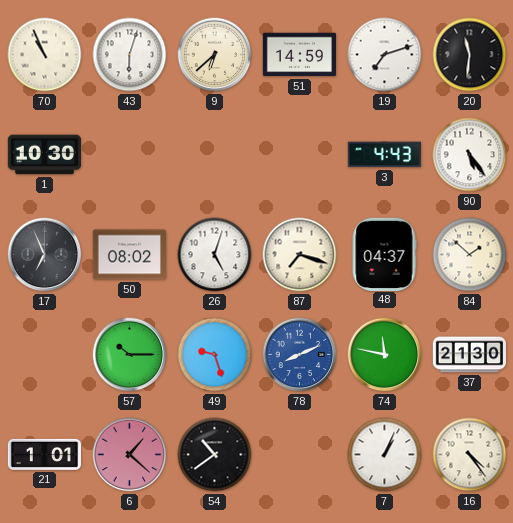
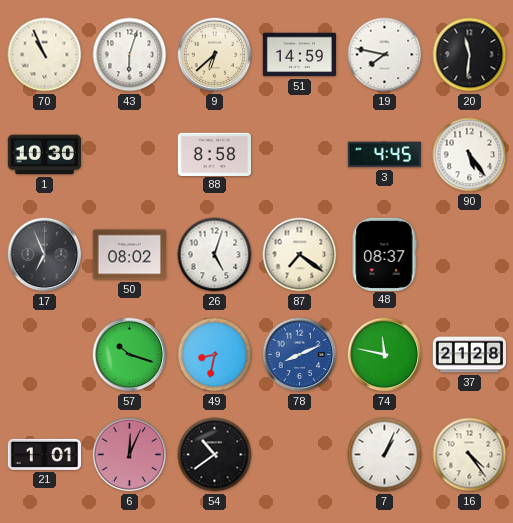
19: 7:12 -> 7:47
88: none -> 8:58
3: 4:43 -> 4:45
87: 7:18 -> 7:21
48: 04:37 -> 08:37
84: 1:52 -> none
57: 10:15 -> 10:18
49: 9:27 -> 8:32
37: 21:30 -> 21:28
6: 1:22 -> 12:04
